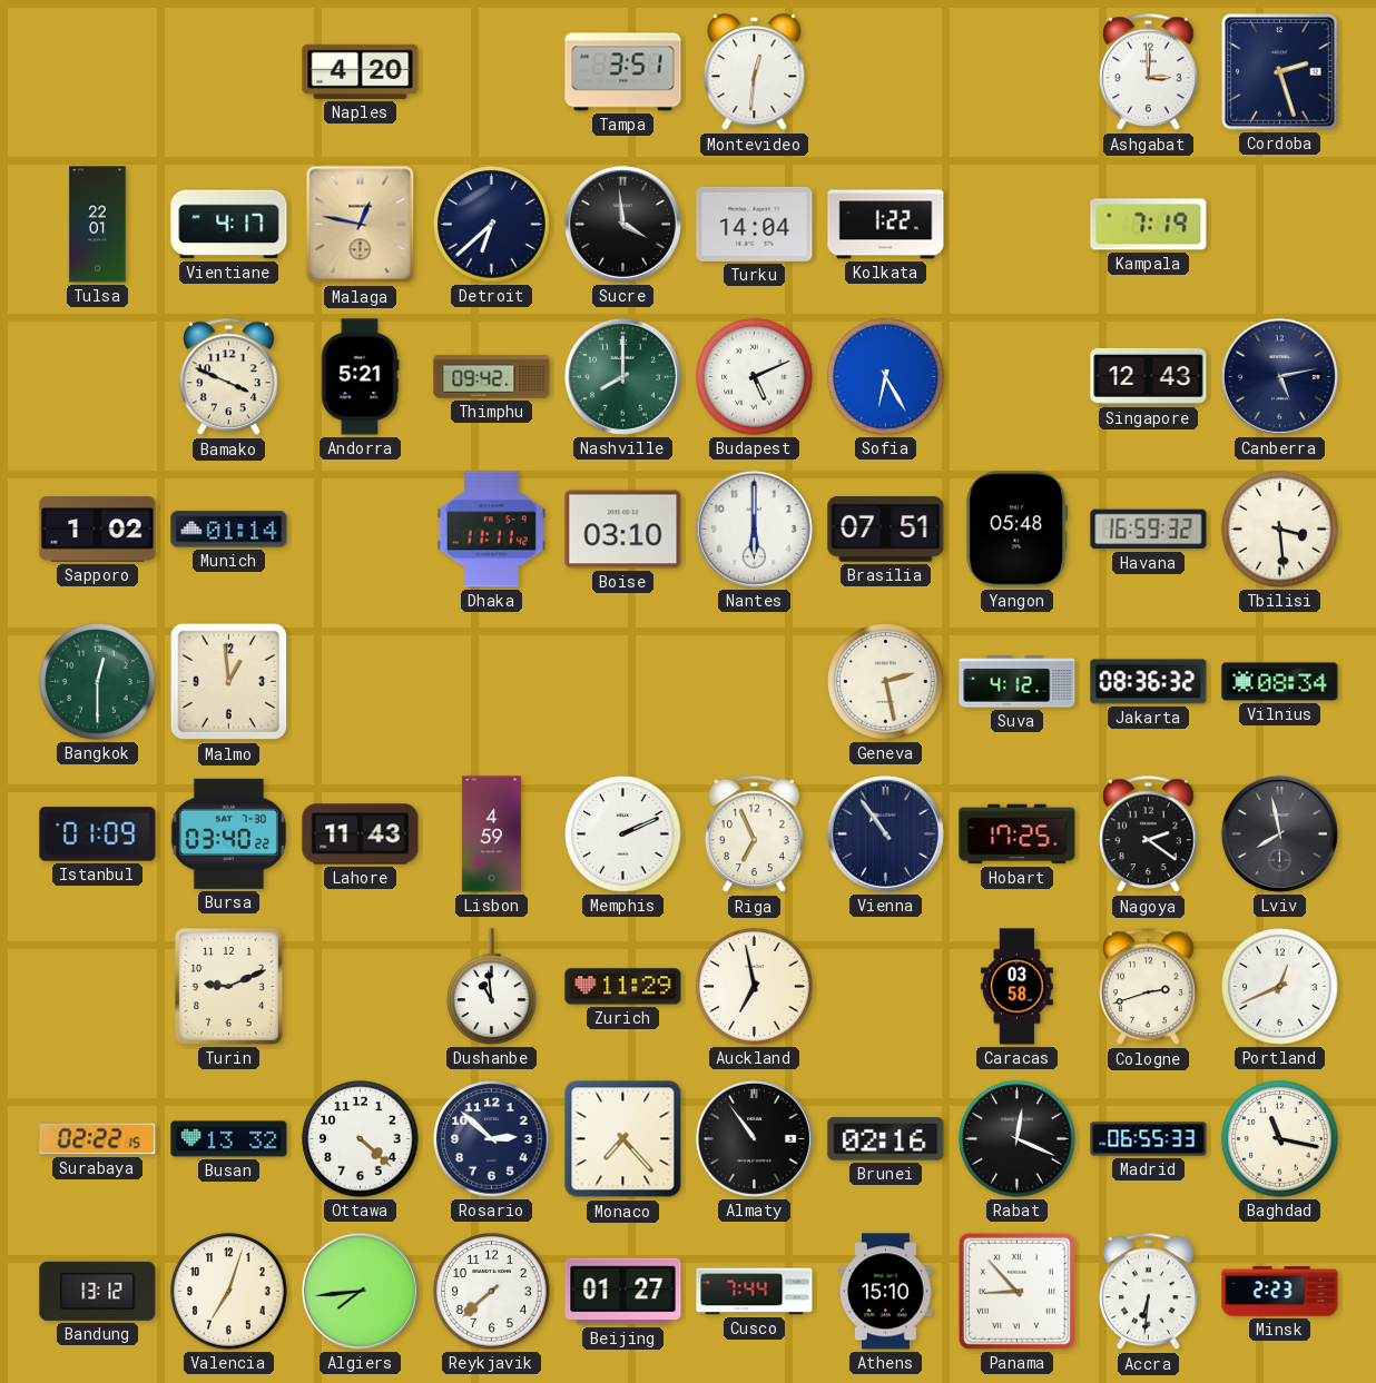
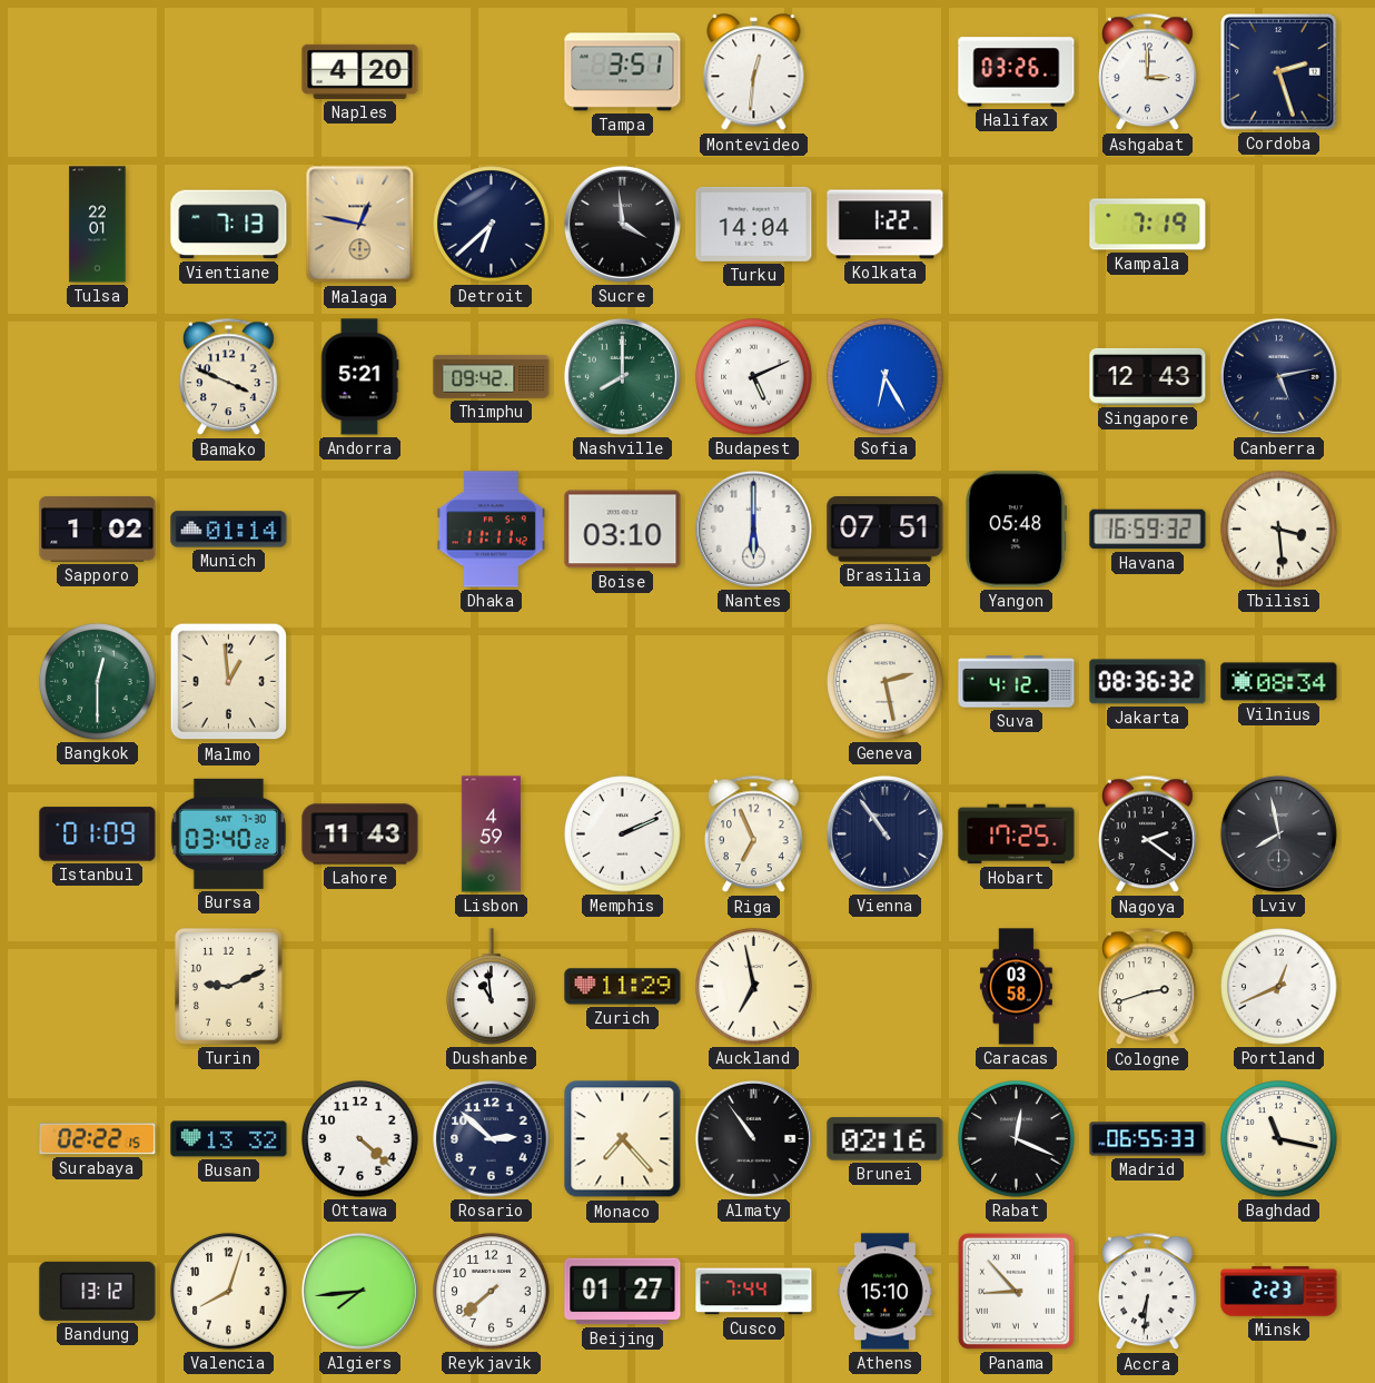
Halifax: none -> 03:26
Vientiane: 4:17 -> 7:13
Valencia: 7:03 -> 8:03
